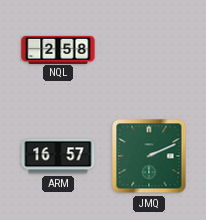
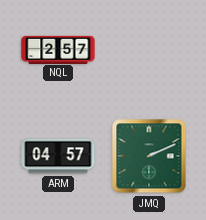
NQL: 2:58 -> 2:57
ARM: 16:57 -> 04:57
